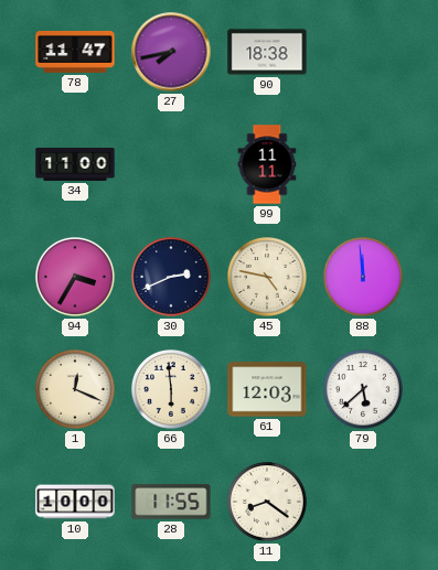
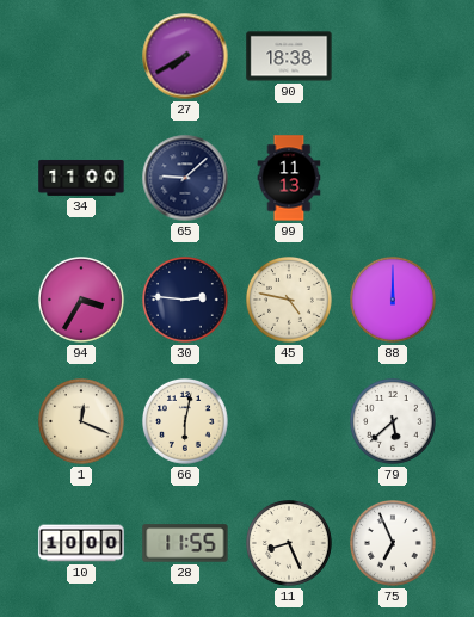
78: 11:47 -> none
27: 7:43 -> 7:40
65: none -> 9:08
99: 11:11 -> 11:13
30: 2:41 -> 2:46
88: 11:59 -> 12:00
66: 5:59 -> 6:02
61: 12:03 -> none
11: 8:21 -> 8:26
75: none -> 6:56
